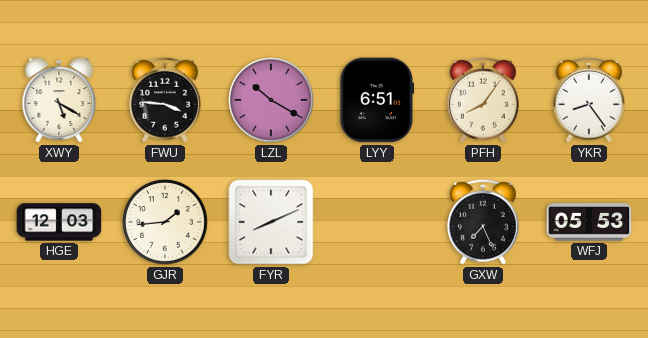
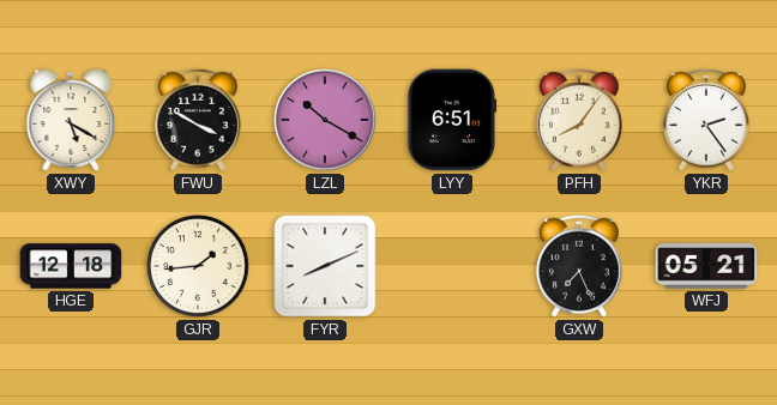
FWU: 3:46 -> 3:50
YKR: 8:24 -> 2:24
HGE: 12:03 -> 12:18
WFJ: 05:53 -> 05:21
